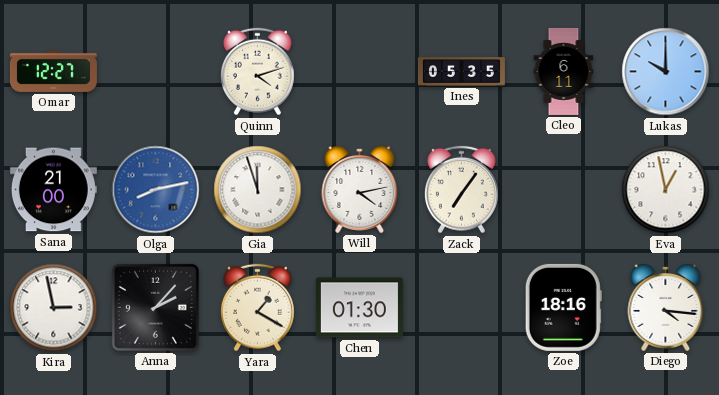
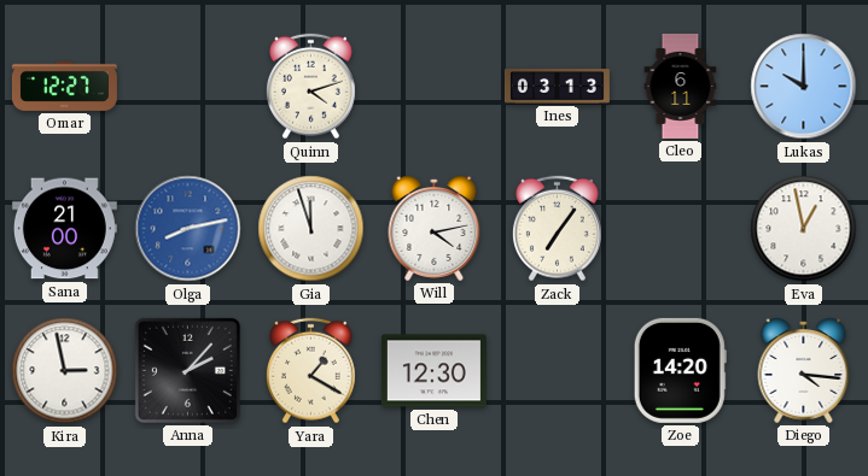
Ines: 05:35 -> 03:13
Chen: 01:30 -> 12:30
Zoe: 18:16 -> 14:20
